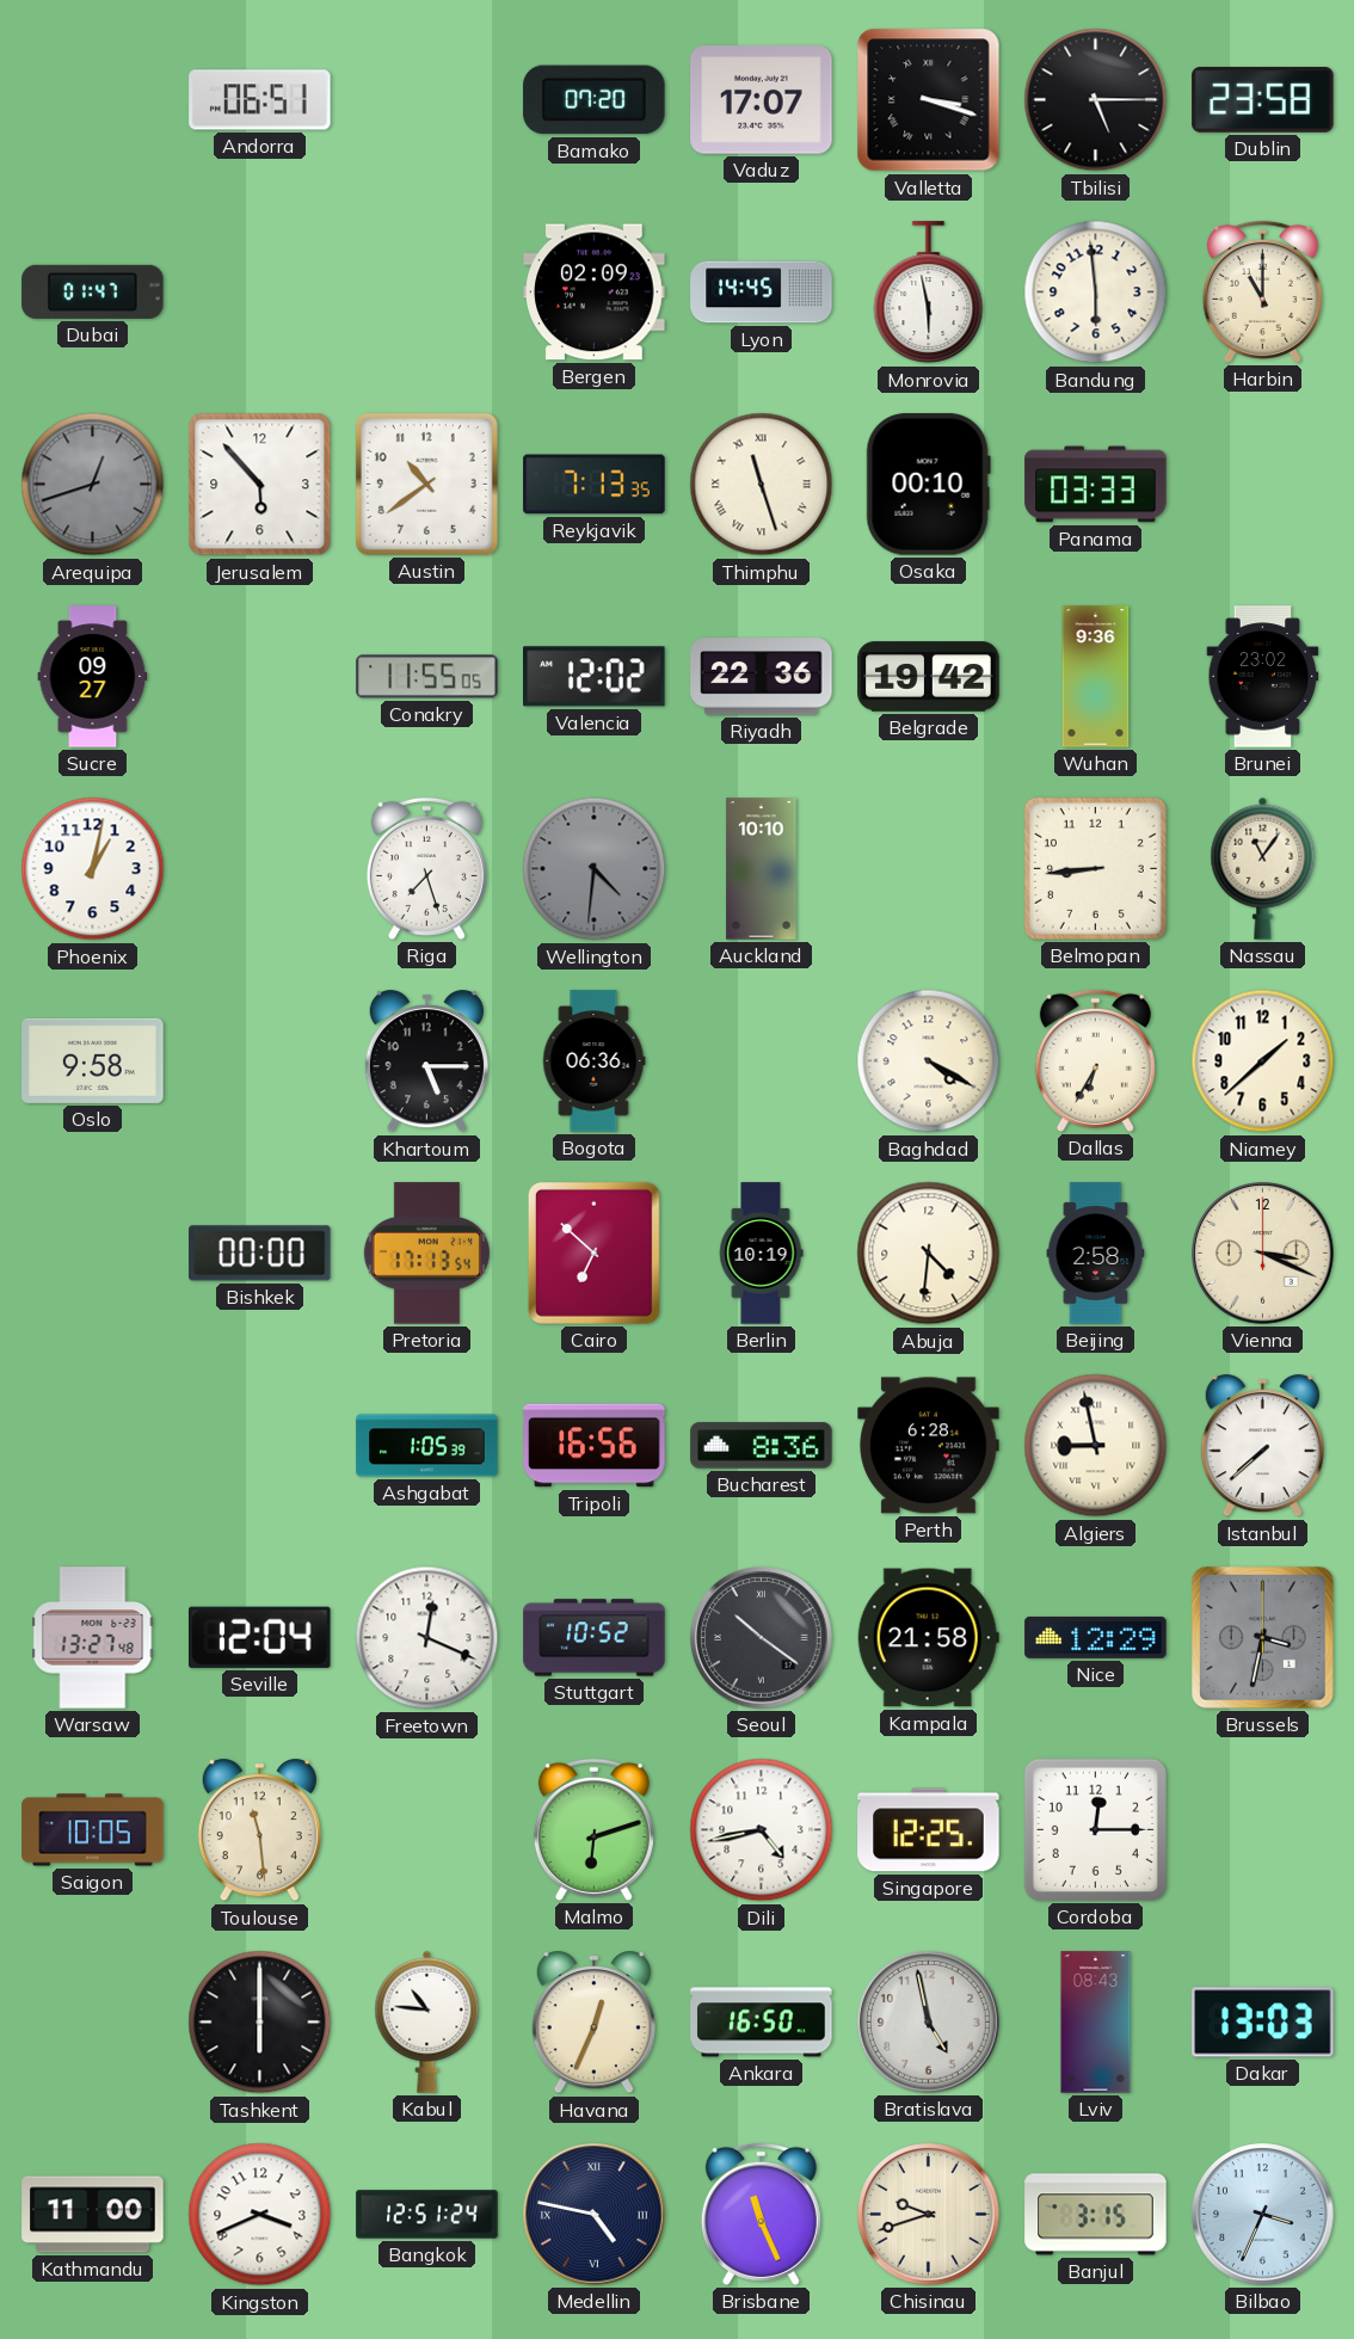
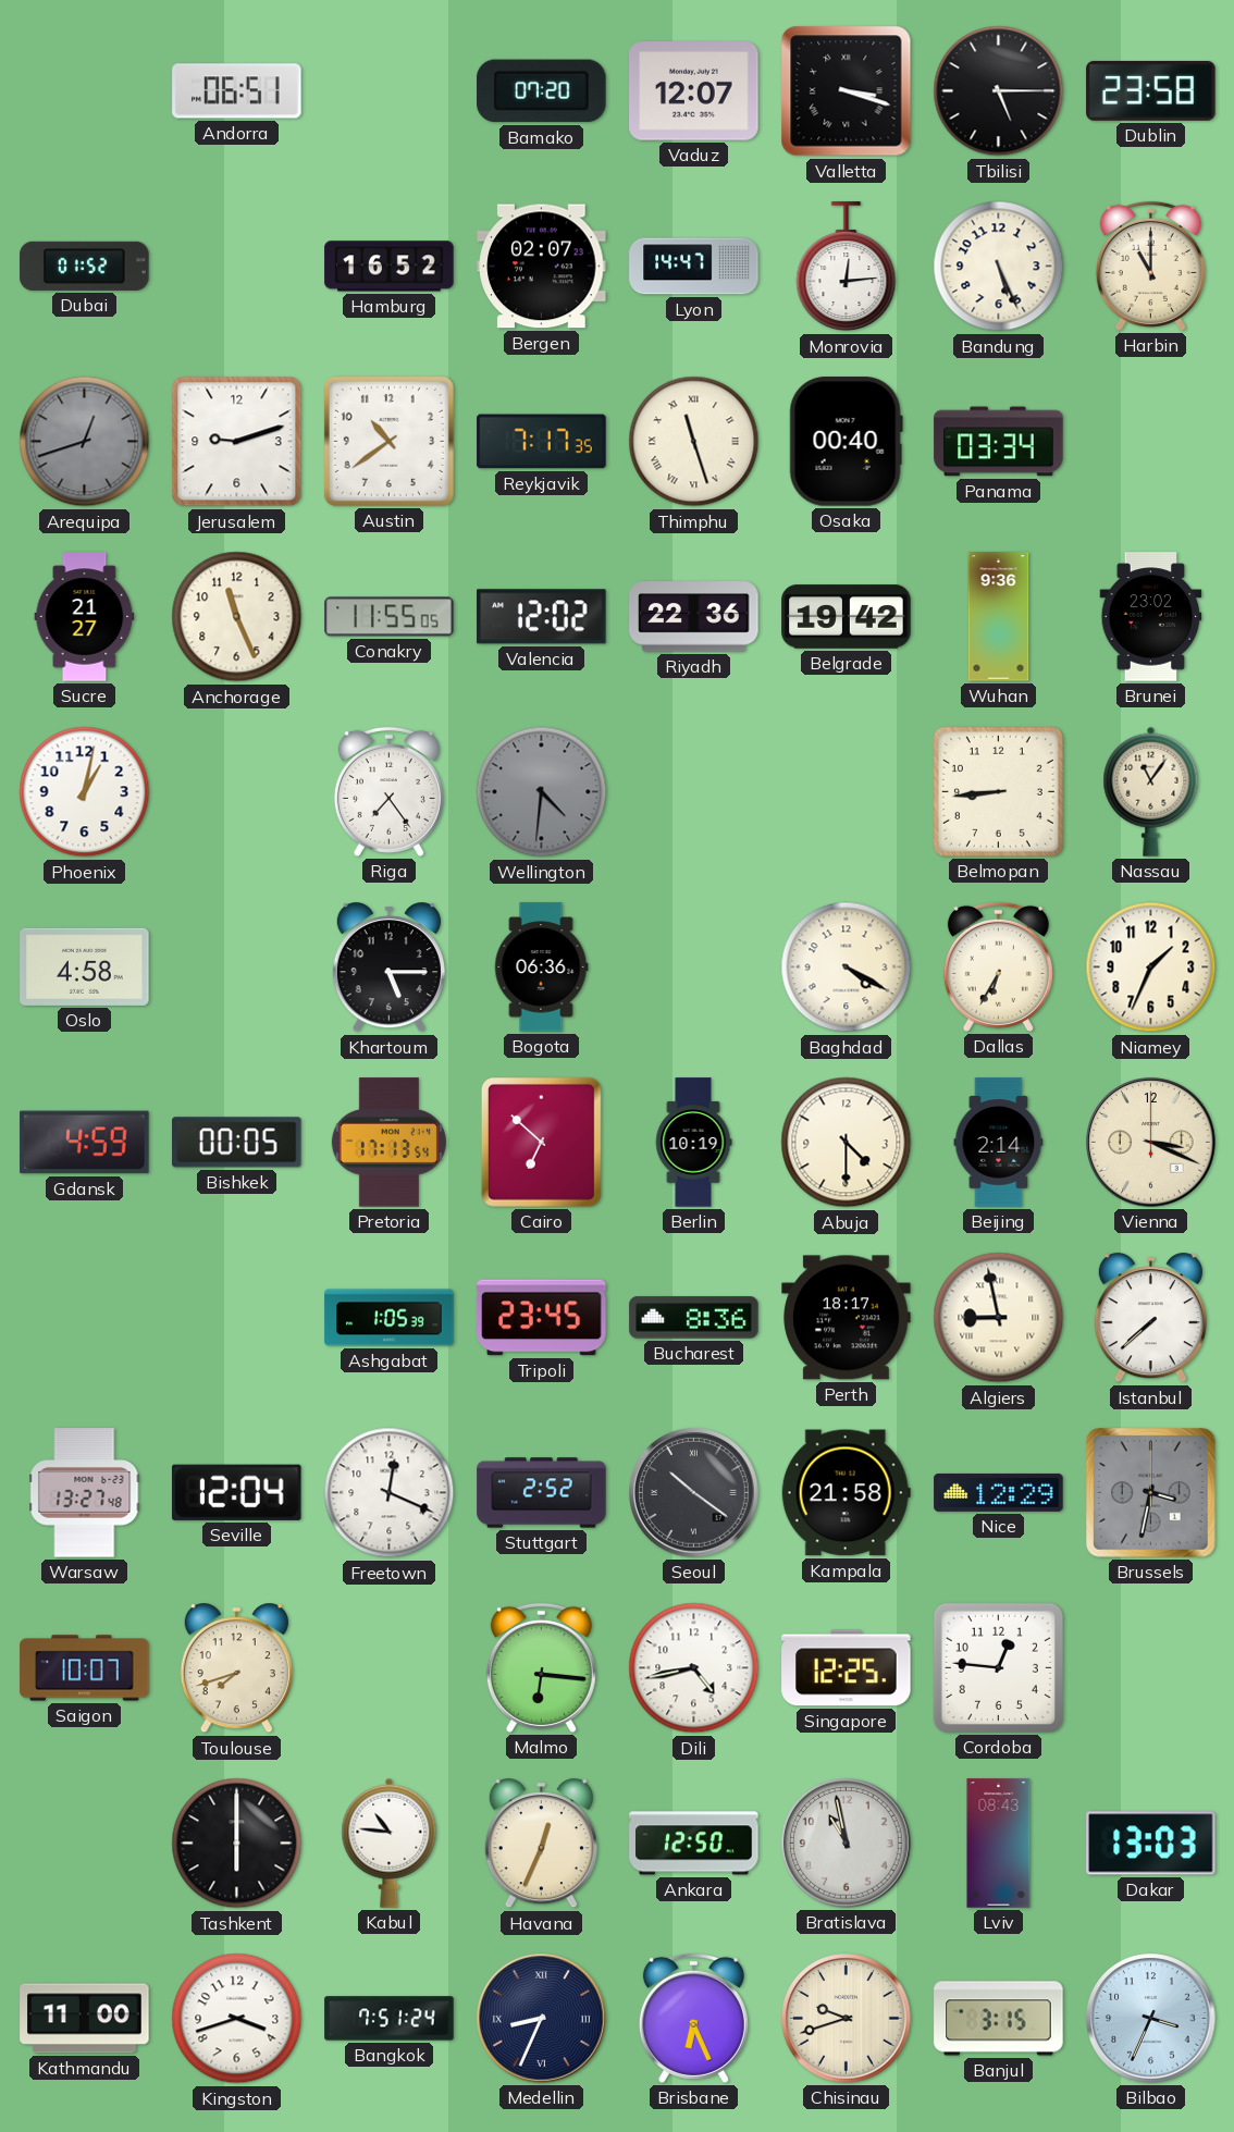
Vaduz: 17:07 -> 12:07
Dubai: 01:47 -> 01:52
Hamburg: none -> 16:52
Bergen: 02:09 -> 02:07
Lyon: 14:45 -> 14:47
Monrovia: 5:58 -> 12:14
Bandung: 5:59 -> 5:26
Jerusalem: 5:53 -> 9:12
Reykjavik: 7:13 -> 7:17
Osaka: 00:10 -> 00:40
Panama: 03:33 -> 03:34
Sucre: 09:27 -> 21:27
Anchorage: none -> 11:26
Riga: 7:27 -> 7:24
Auckland: 10:10 -> none
Oslo: 9:58 -> 4:58
Niamey: 1:38 -> 1:34
Gdansk: none -> 4:59
Bishkek: 00:00 -> 00:05
Abuja: 4:31 -> 4:30
Beijing: 2:58 -> 2:14
Tripoli: 16:56 -> 23:45
Perth: 6:28 -> 18:17
Stuttgart: 10:52 -> 2:52
Saigon: 10:05 -> 10:07
Toulouse: 11:29 -> 7:42
Malmo: 6:12 -> 6:16
Cordoba: 12:15 -> 12:46
Ankara: 16:50 -> 12:50
Bratislava: 4:58 -> 10:58
Kingston: 3:41 -> 3:42
Bangkok: 12:51 -> 7:51
Medellin: 4:47 -> 8:34
Brisbane: 11:26 -> 6:26
